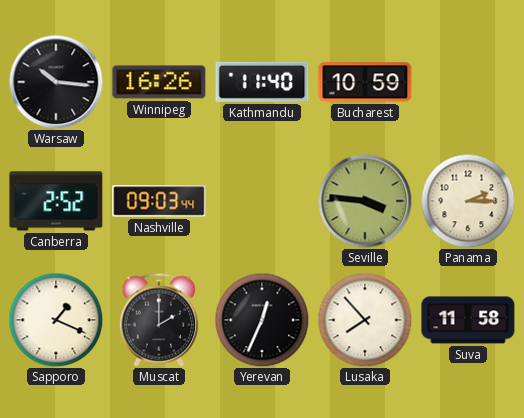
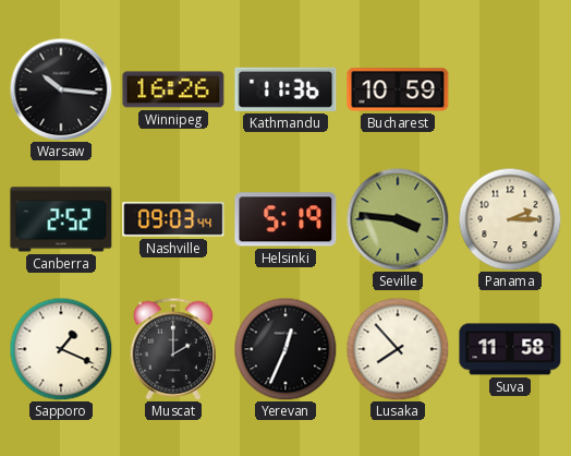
Kathmandu: 11:40 -> 11:36
Helsinki: none -> 5:19
